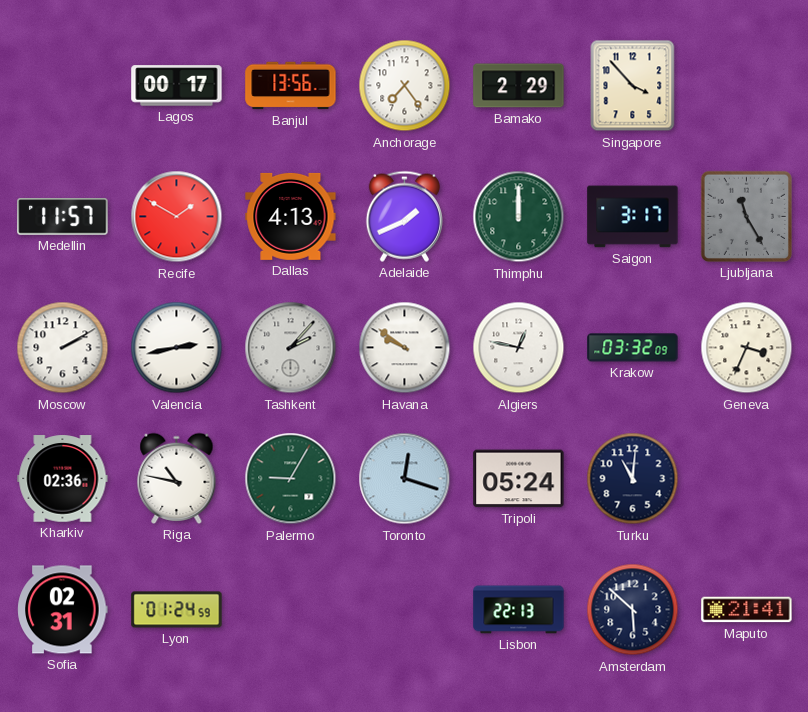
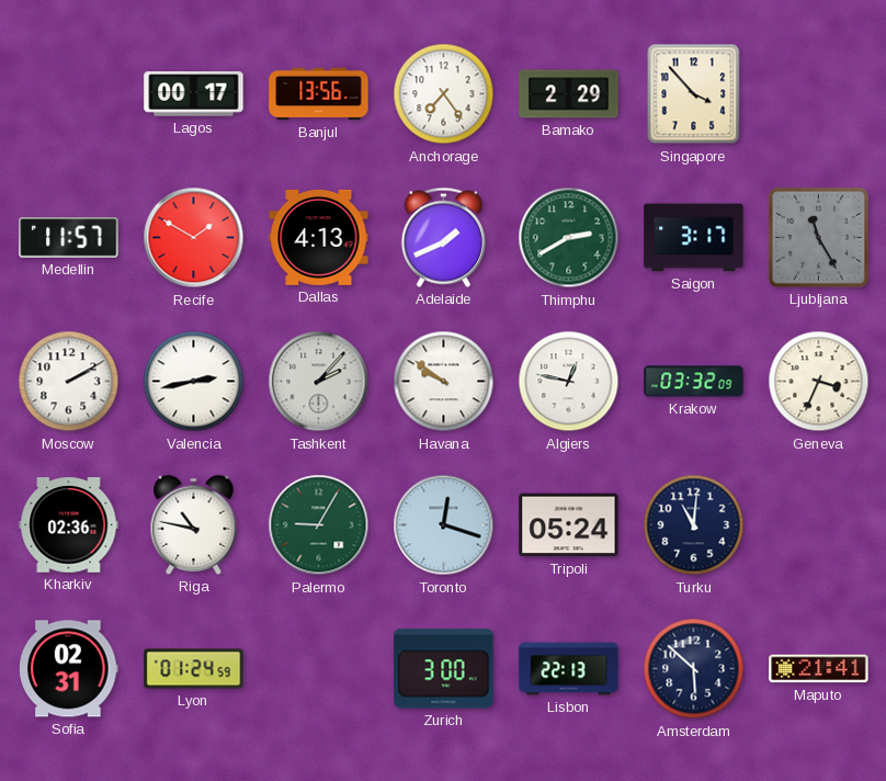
Thimphu: 12:00 -> 2:40
Zurich: none -> 3:00
